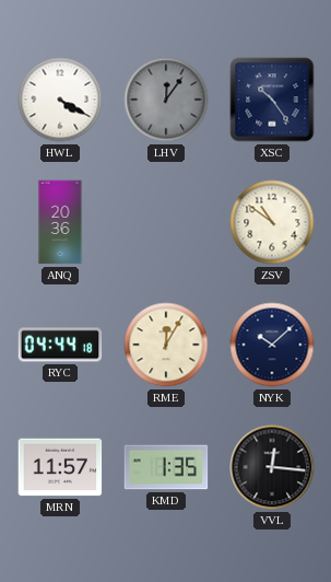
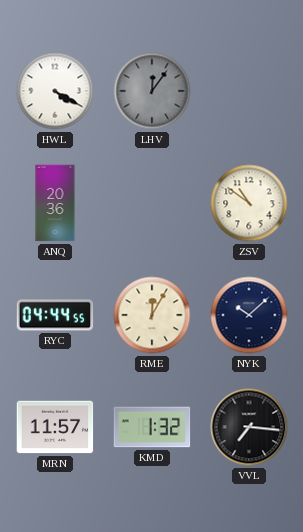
XSC: 10:24 -> none
RYC: 04:44:18 -> 04:44:55
KMD: 1:35 -> 1:32
VVL: 12:16 -> 7:16
